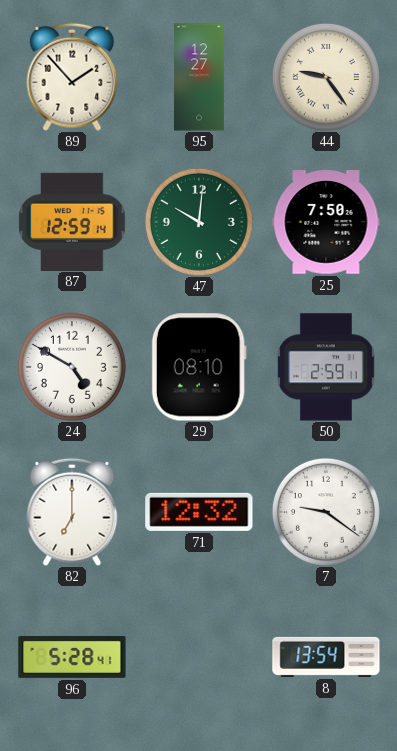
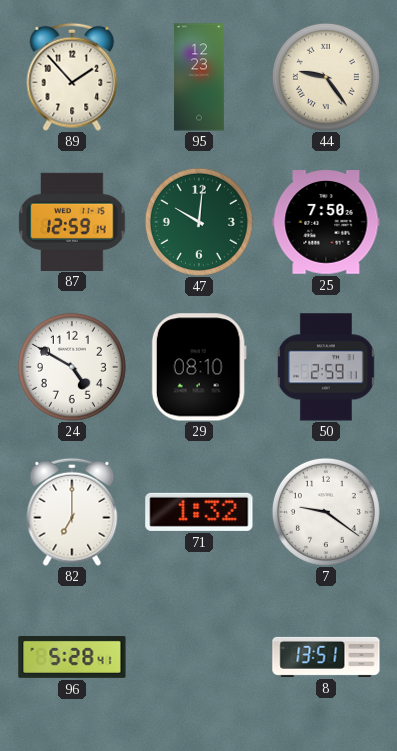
95: 12:27 -> 12:23
71: 12:32 -> 1:32
8: 13:54 -> 13:51
